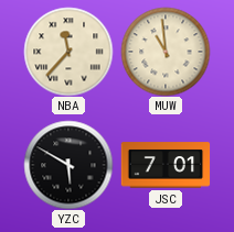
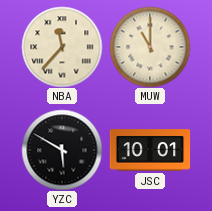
MUW: 10:59 -> 11:00
JSC: 7:01 -> 10:01
